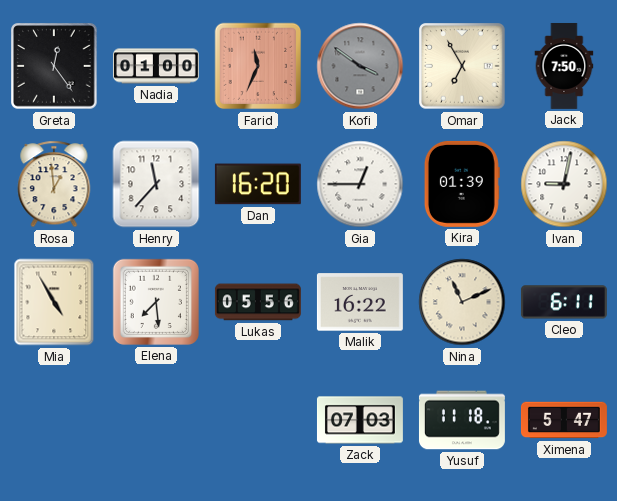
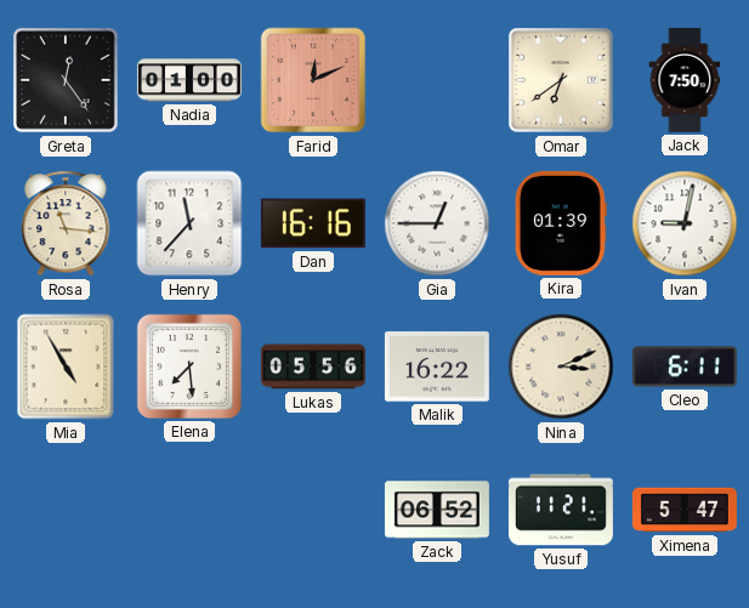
Farid: 11:34 -> 12:11
Kofi: 3:51 -> none
Omar: 6:55 -> 6:39
Rosa: 12:59 -> 11:16
Dan: 16:20 -> 16:16
Nina: 11:11 -> 3:11
Zack: 07:03 -> 06:52
Yusuf: 11:18 -> 11:21
